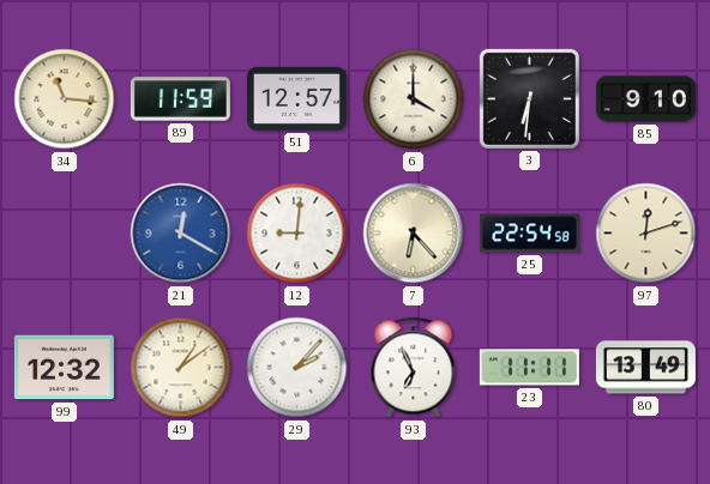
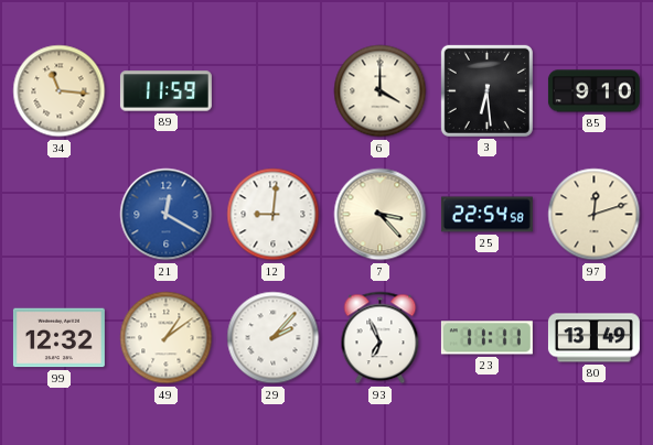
51: 12:57 -> none
3: 6:31 -> 6:29
7: 6:23 -> 3:23
